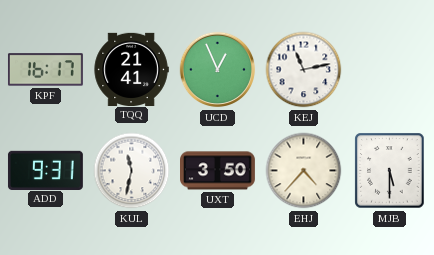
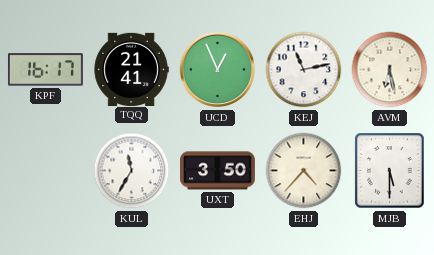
AVM: none -> 6:28
ADD: 9:31 -> none
KUL: 11:32 -> 11:35
